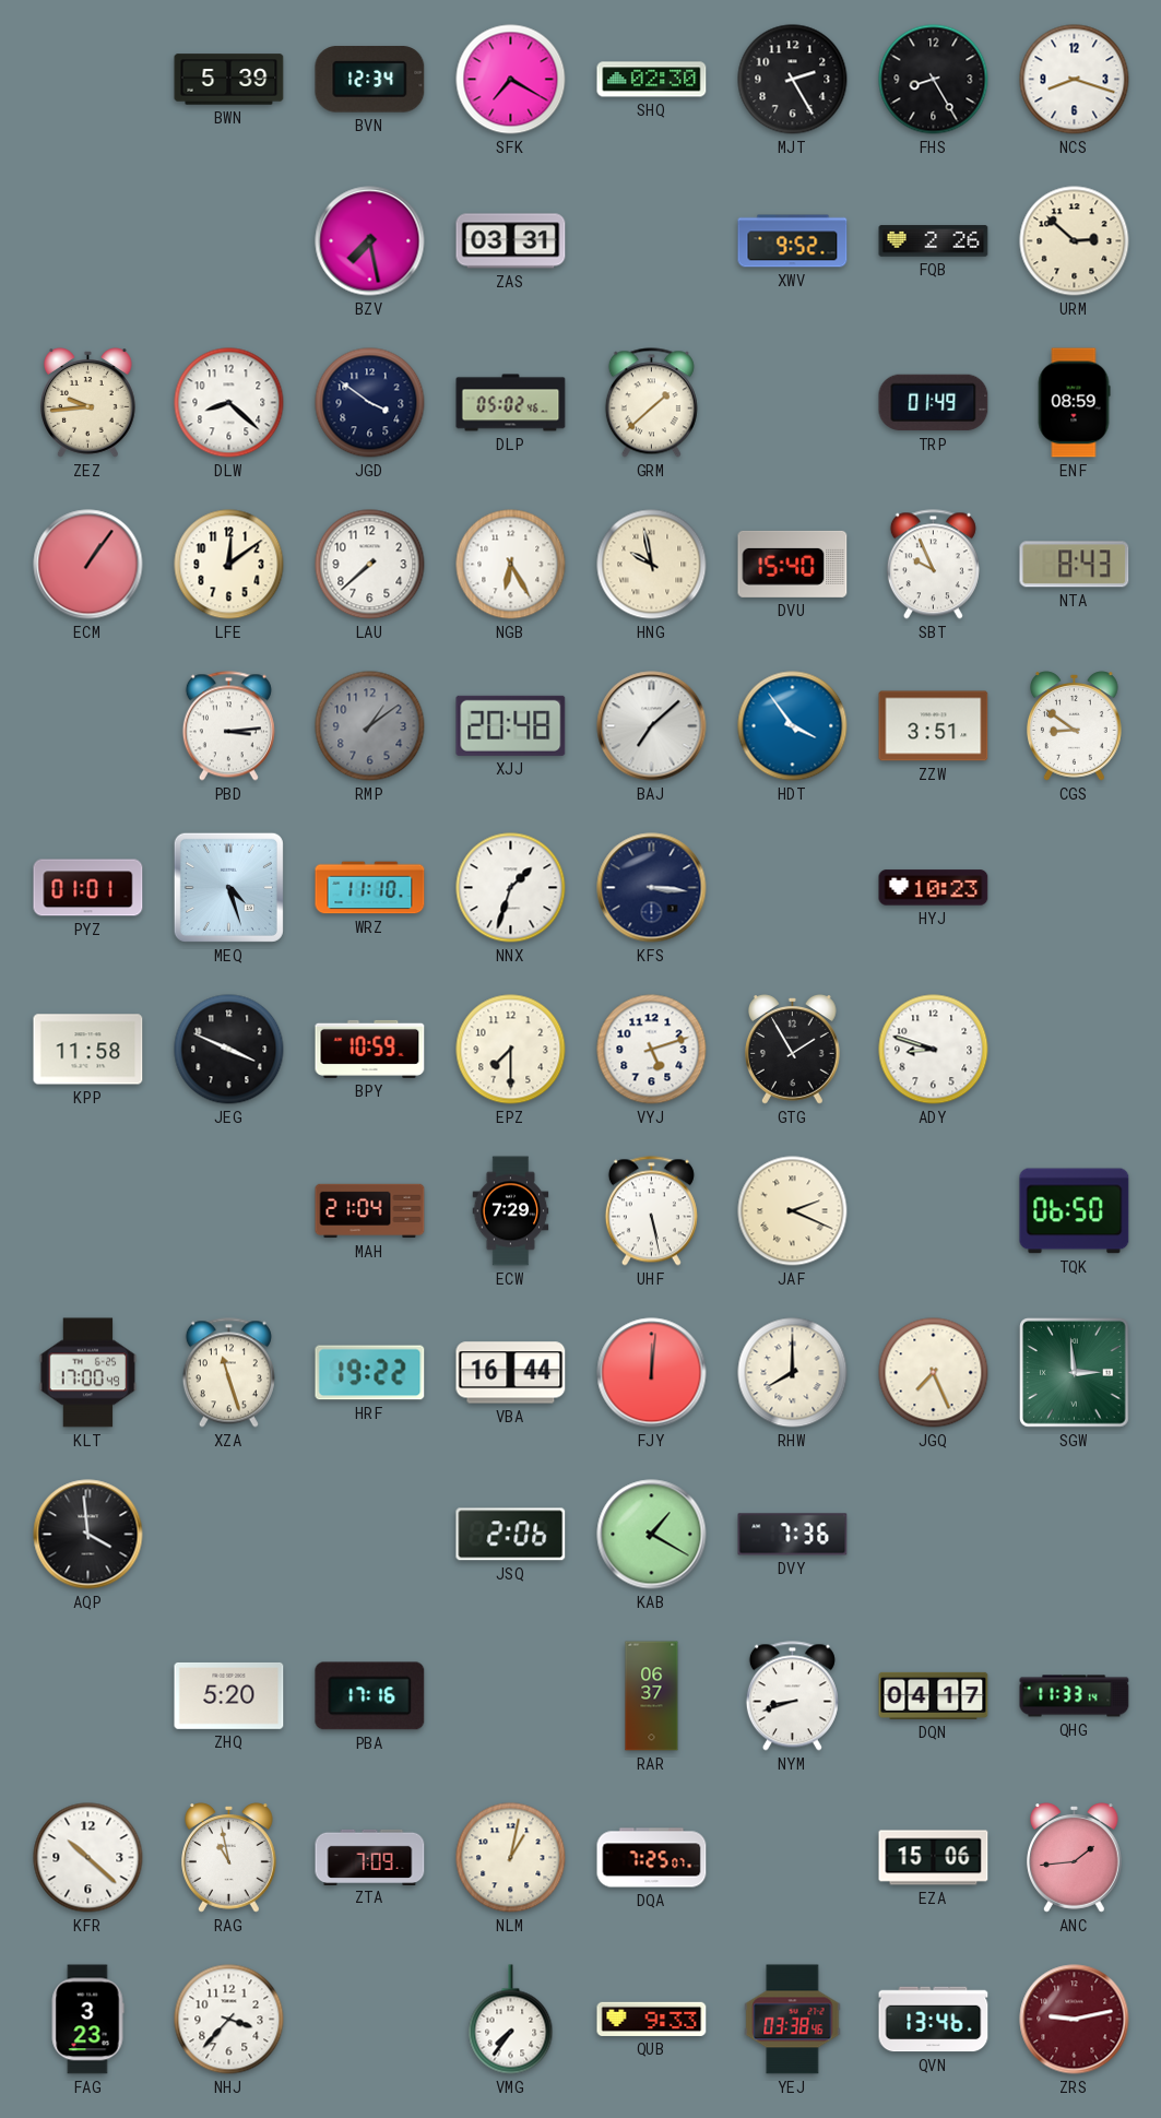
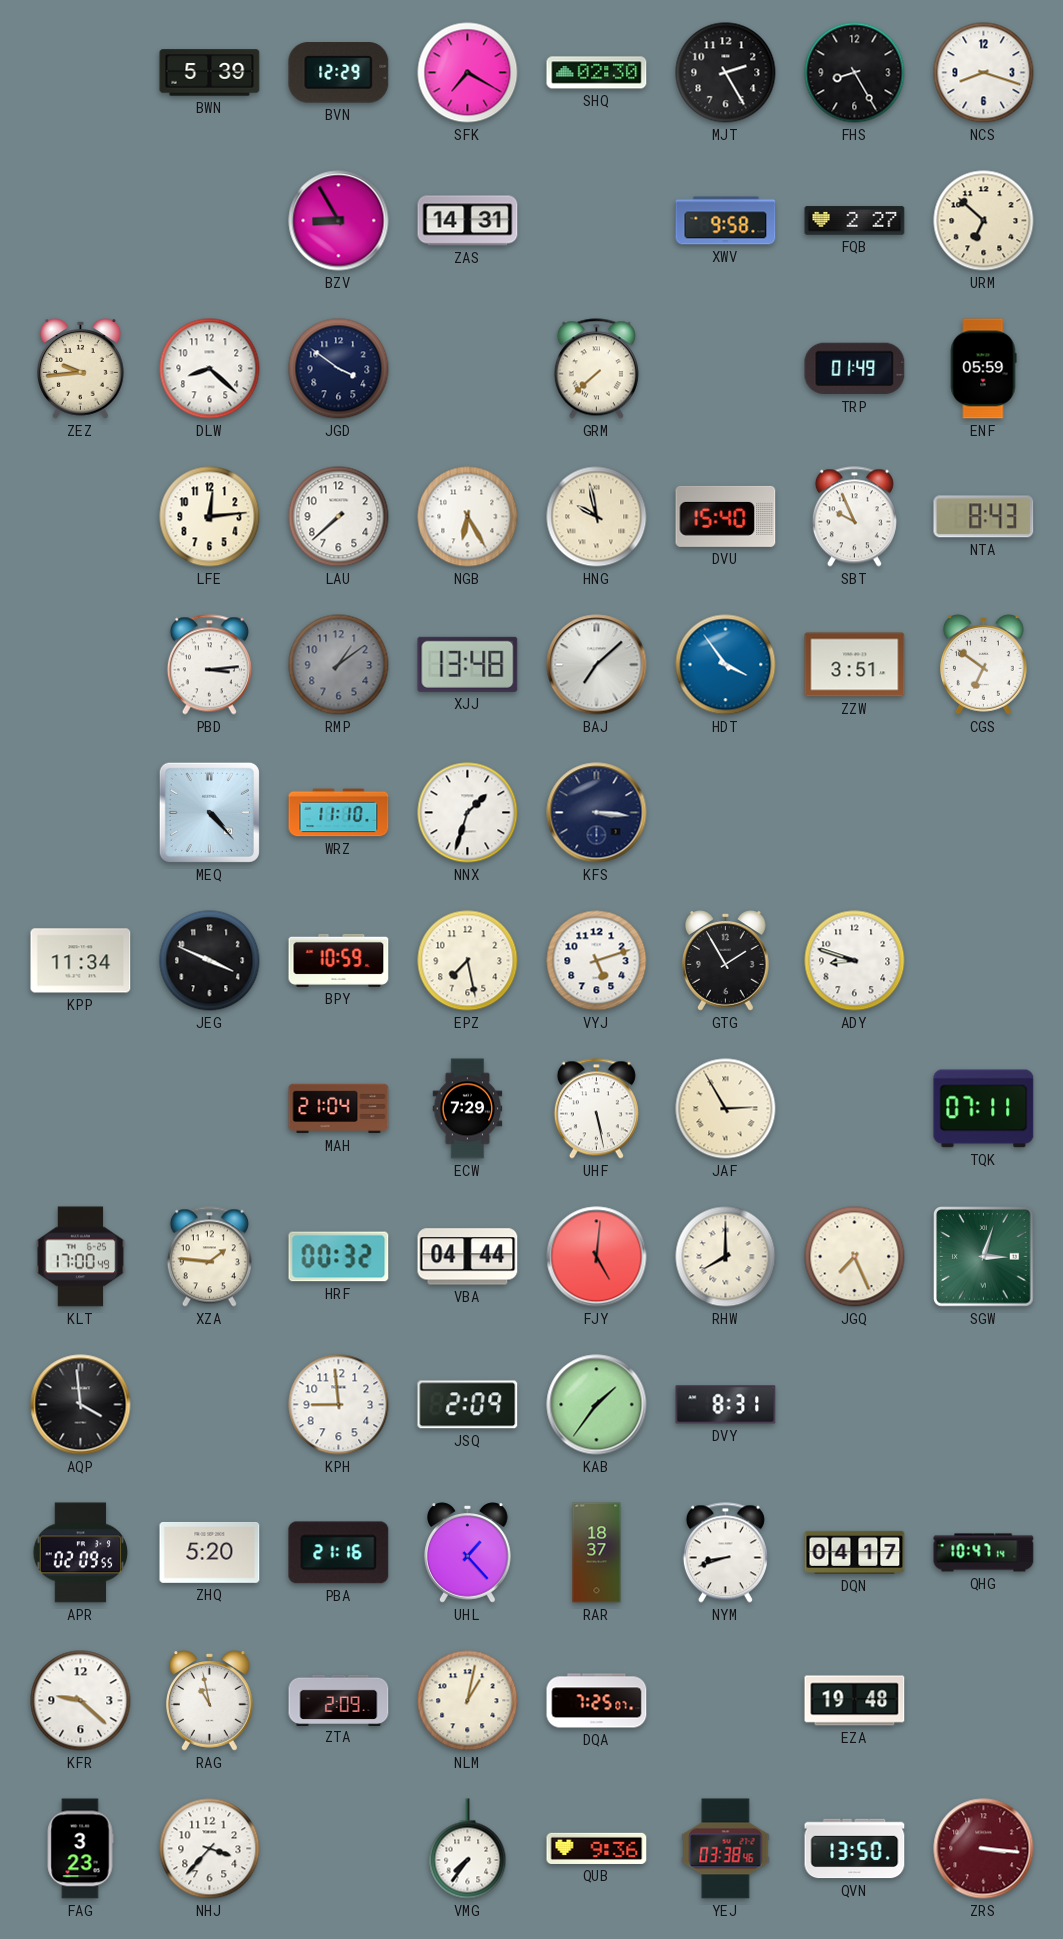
BVN: 12:34 -> 12:29
BZV: 7:28 -> 8:55
ZAS: 03:31 -> 14:31
XWV: 9:52 -> 9:58
FQB: 2:26 -> 2:27
URM: 2:52 -> 6:52
DLP: 05:02 -> none
GRM: 1:38 -> 7:38
ENF: 08:59 -> 05:59
ECM: 1:06 -> none
LFE: 12:09 -> 12:14
XJJ: 20:48 -> 13:48
CGS: 8:51 -> 6:51
PYZ: 01:01 -> none
MEQ: 4:27 -> 4:23
HYJ: 10:23 -> none
KPP: 11:58 -> 11:34
EPZ: 7:30 -> 7:28
JAF: 2:19 -> 2:55
TQK: 06:50 -> 07:11
XZA: 11:27 -> 1:46
HRF: 19:22 -> 00:32
VBA: 16:44 -> 04:44
FJY: 12:01 -> 5:01
SGW: 2:59 -> 3:03
KPH: none -> 8:59
JSQ: 2:06 -> 2:09
KAB: 1:20 -> 1:36
DVY: 7:36 -> 8:31
APR: none -> 02:09
PBA: 17:16 -> 21:16
UHL: none -> 1:23
RAR: 06:37 -> 18:37
QHG: 11:33 -> 10:47
KFR: 10:22 -> 9:22
ZTA: 7:09 -> 2:09
EZA: 15:06 -> 19:48
ANC: 1:44 -> none
QUB: 9:33 -> 9:36
QVN: 13:46 -> 13:50
ZRS: 9:13 -> 3:16
